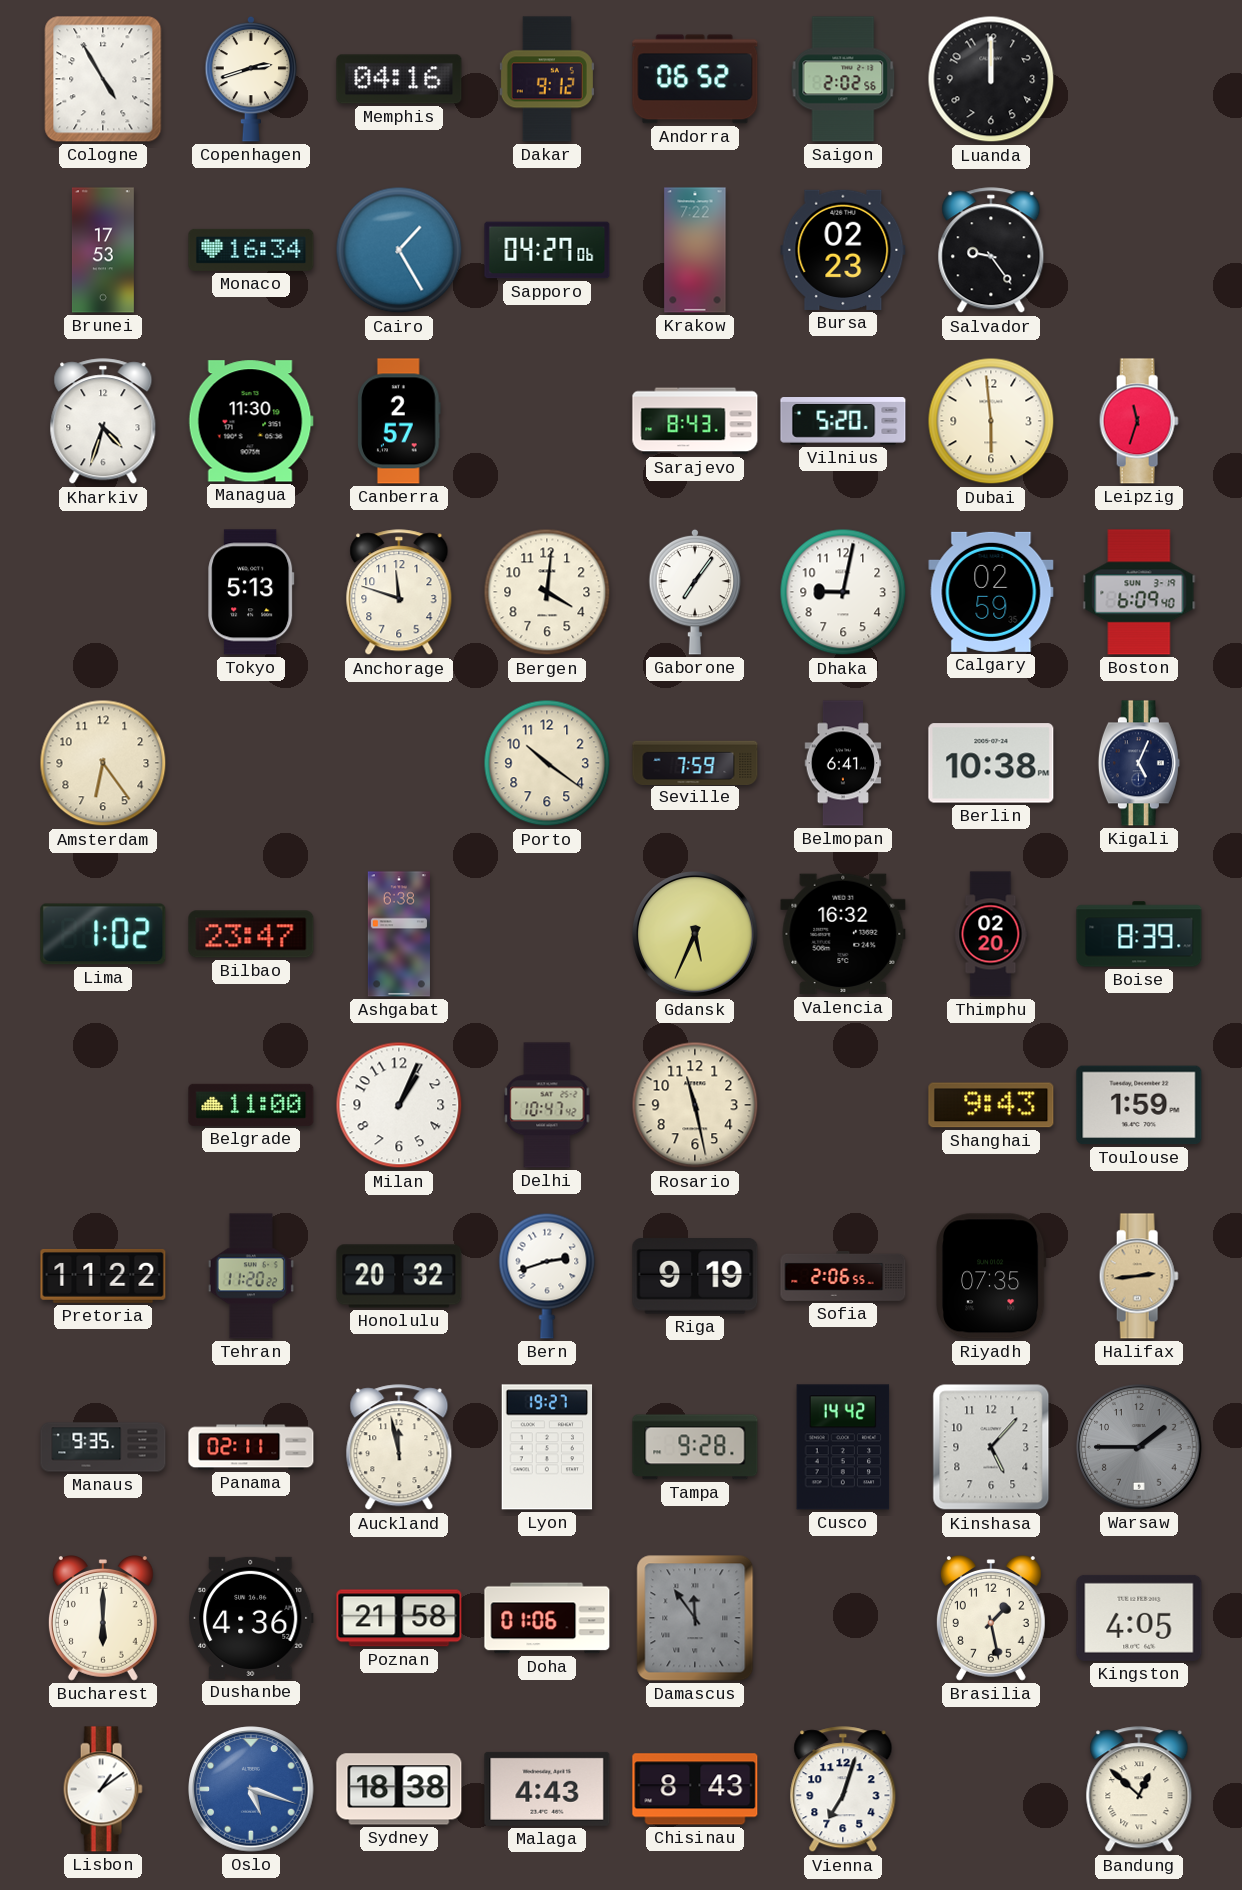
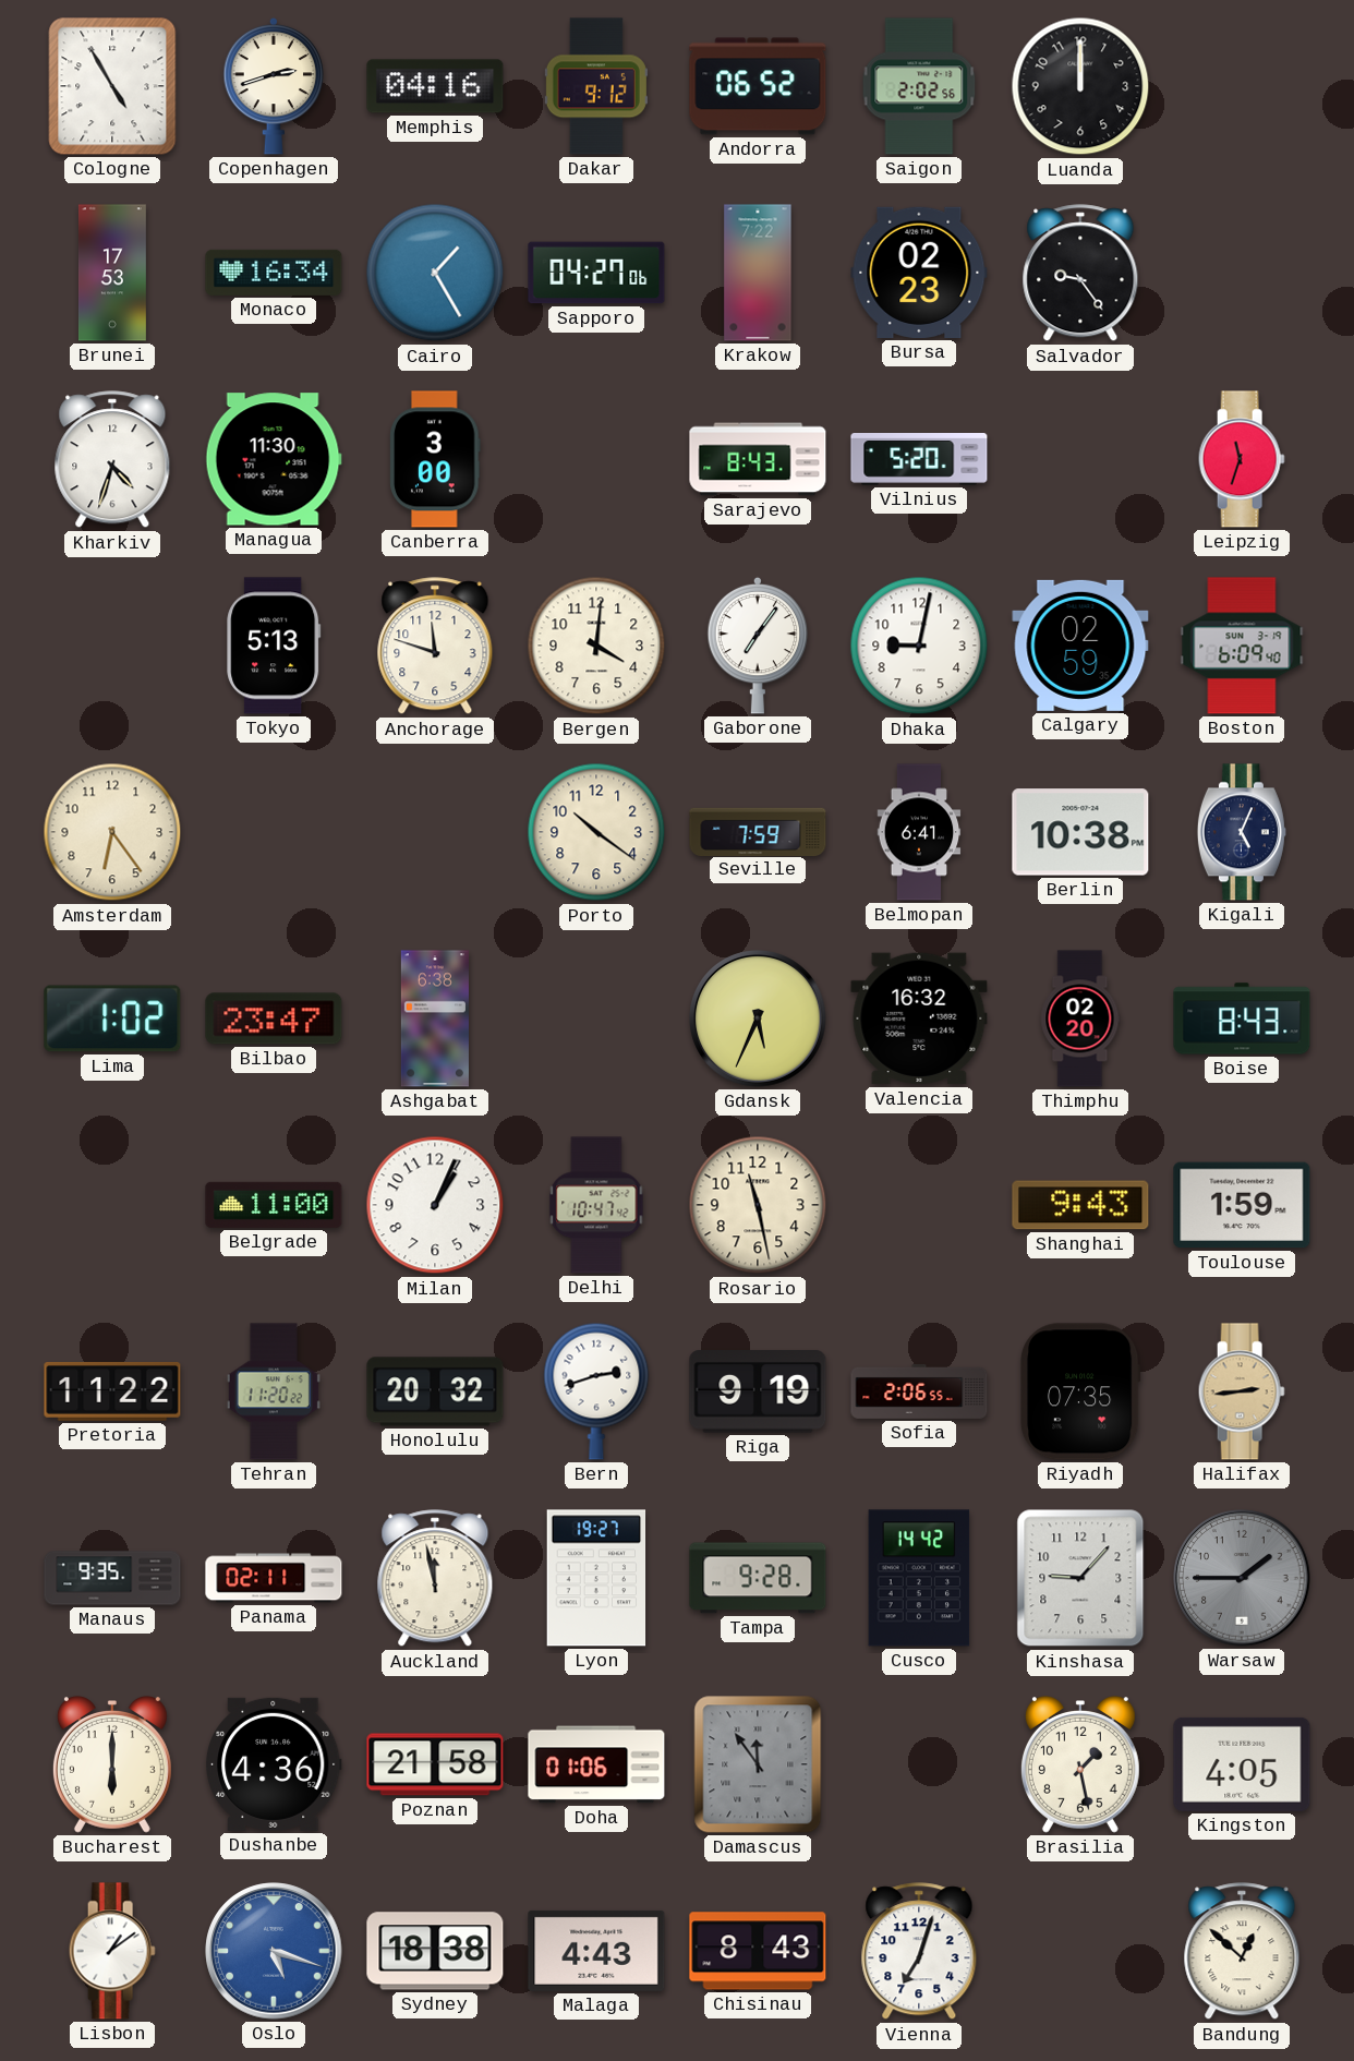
Canberra: 2:57 -> 3:00
Dubai: 5:59 -> none
Boise: 8:39 -> 8:43
Kinshasa: 5:07 -> 9:07
